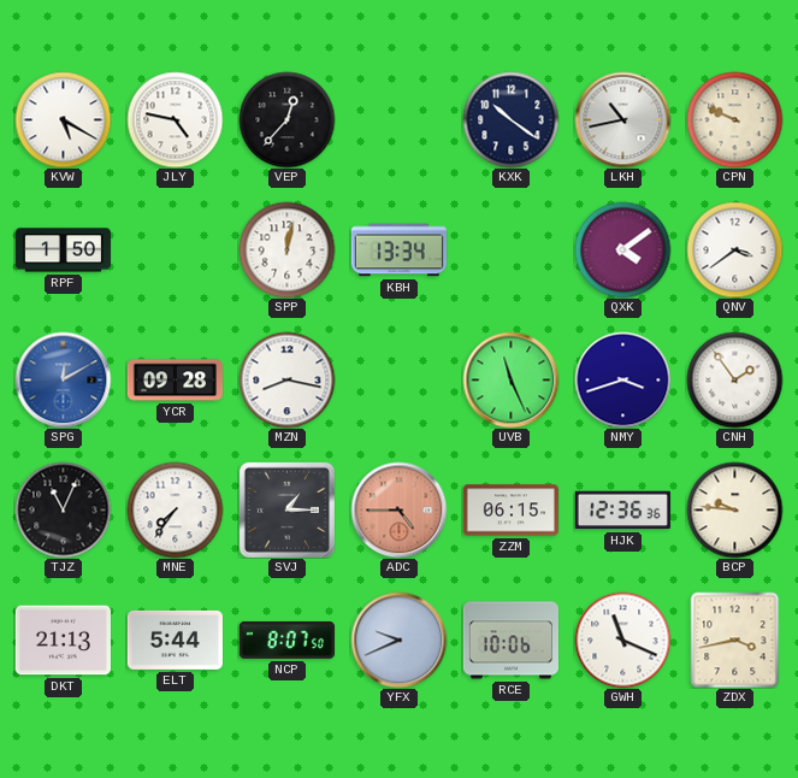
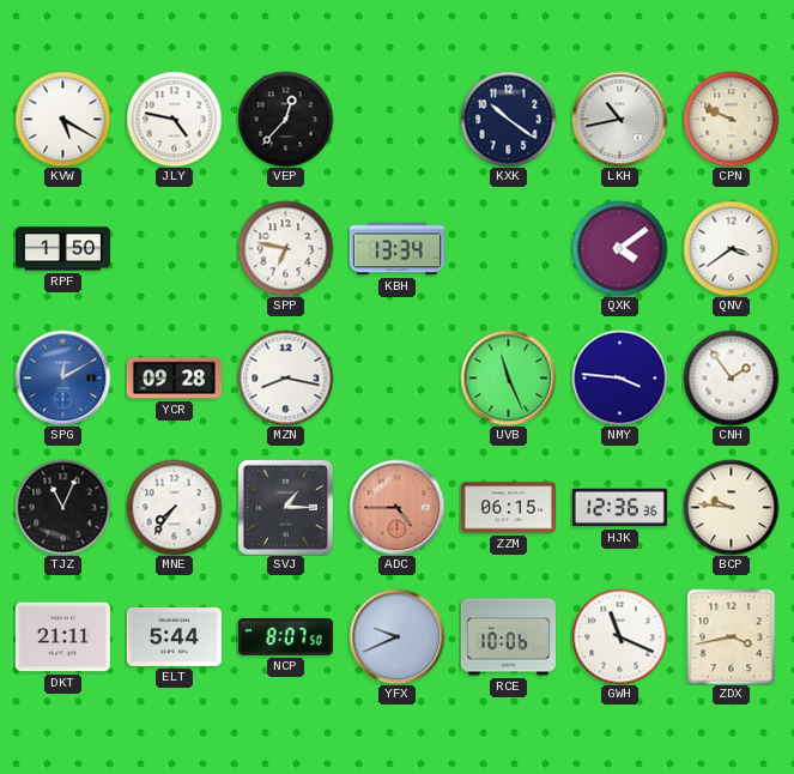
SPP: 12:02 -> 6:47
NMY: 3:42 -> 3:46
DKT: 21:13 -> 21:11
